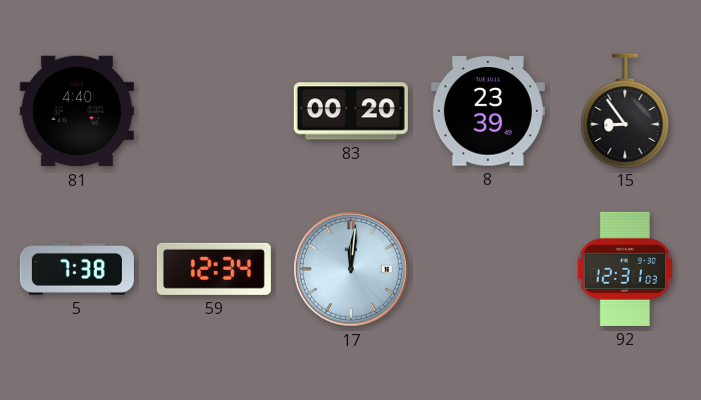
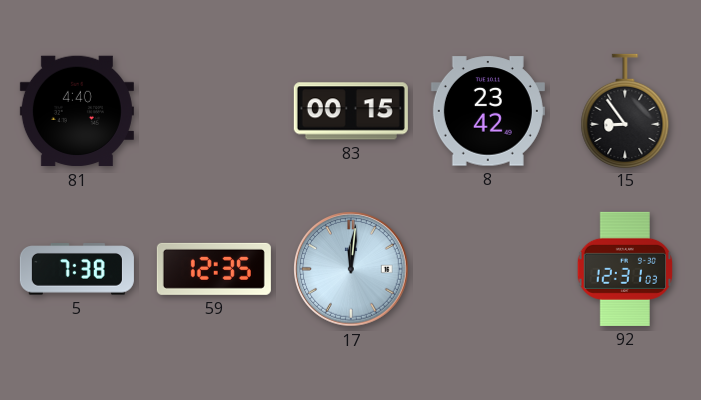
83: 00:20 -> 00:15
8: 23:39 -> 23:42
59: 12:34 -> 12:35
